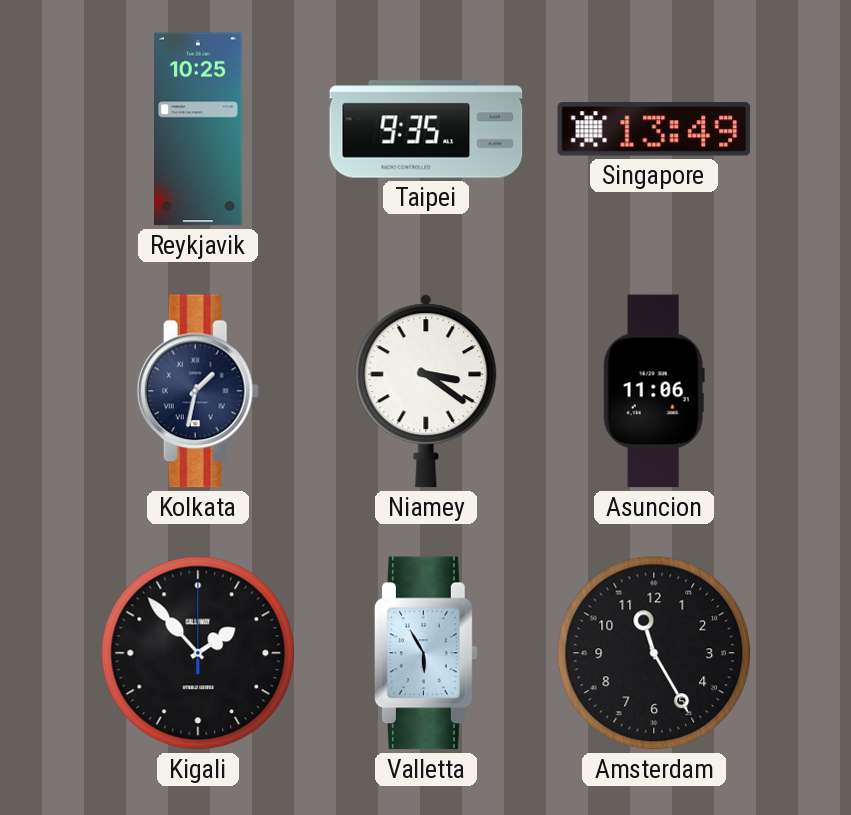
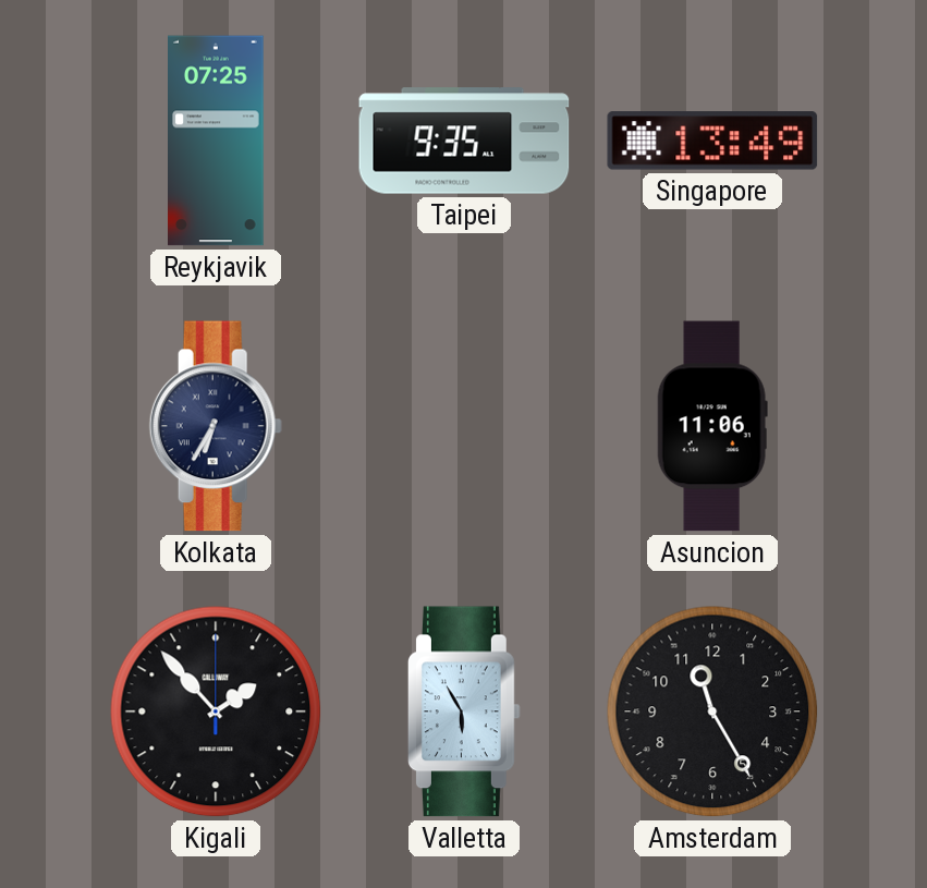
Reykjavik: 10:25 -> 07:25
Kolkata: 1:32 -> 6:35
Niamey: 3:21 -> none
